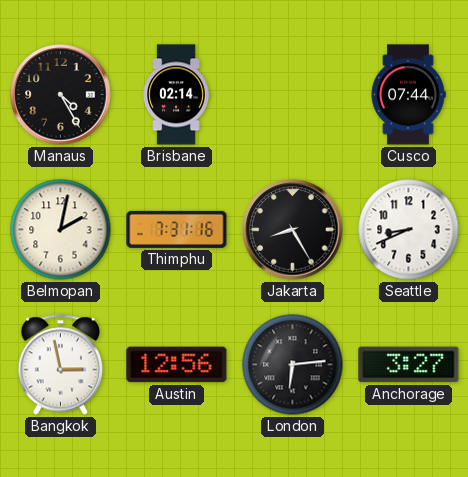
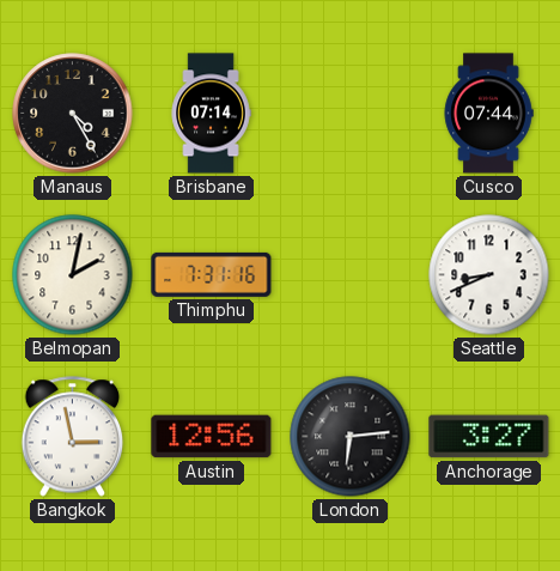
Brisbane: 02:14 -> 07:14
Jakarta: 8:25 -> none
